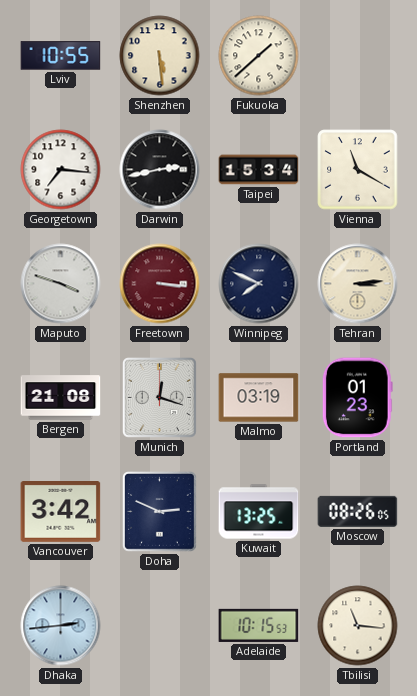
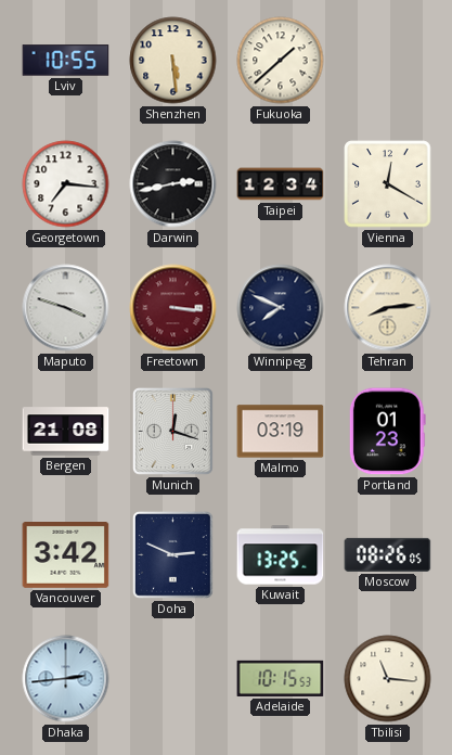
Taipei: 15:34 -> 12:34
Vienna: 11:20 -> 12:20
Tehran: 3:14 -> 8:14
